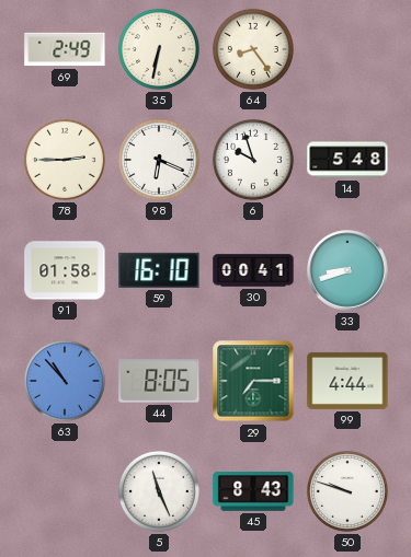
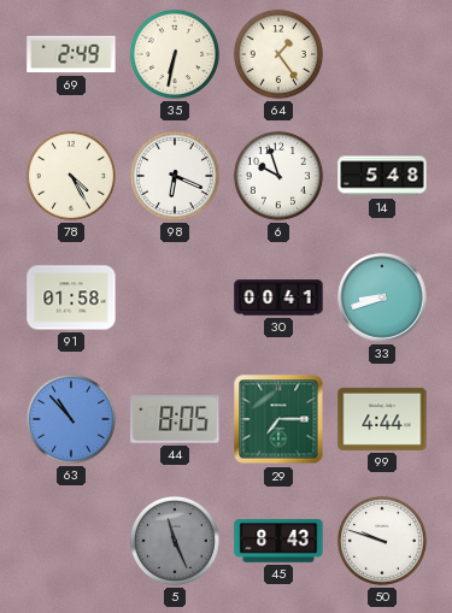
64: 8:24 -> 1:24
78: 2:45 -> 4:25
59: 16:10 -> none
5 dial: white -> grey
